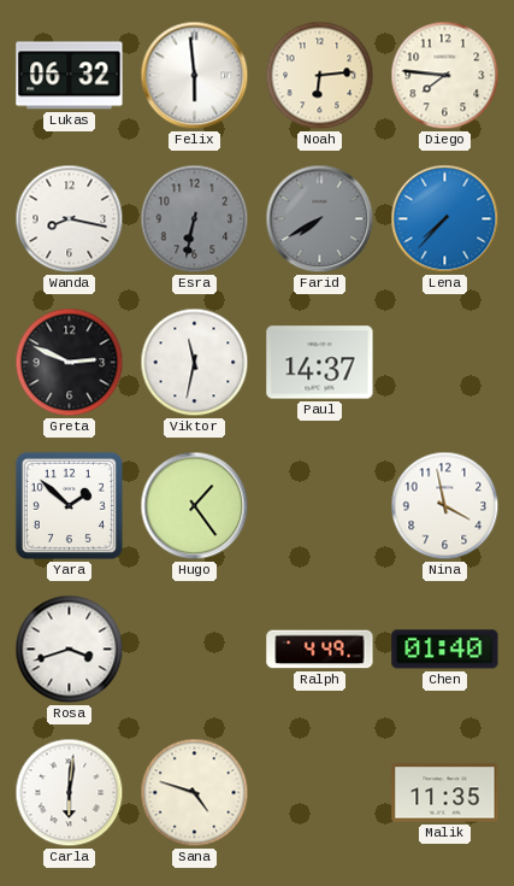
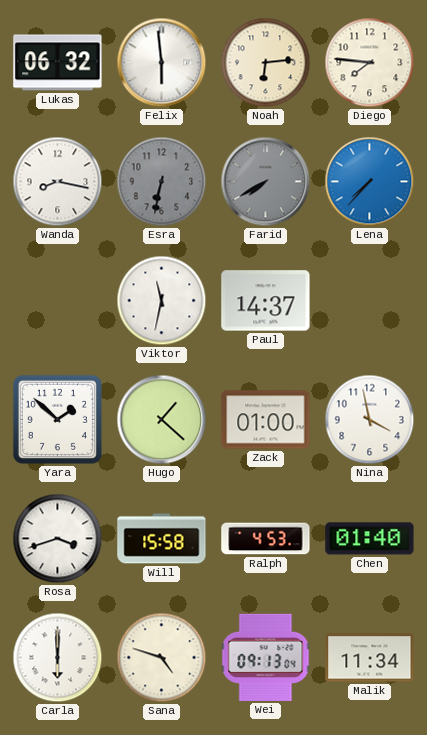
Greta: 2:49 -> none
Hugo: 1:24 -> 1:22
Zack: none -> 01:00
Will: none -> 15:58
Ralph: 4:49 -> 4:53
Carla: 6:01 -> 6:00
Wei: none -> 09:13
Malik: 11:35 -> 11:34
